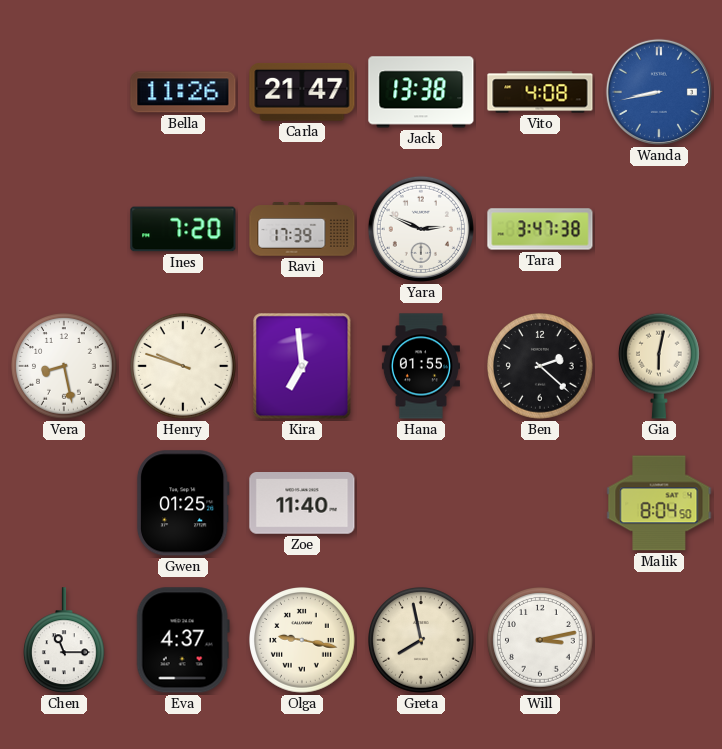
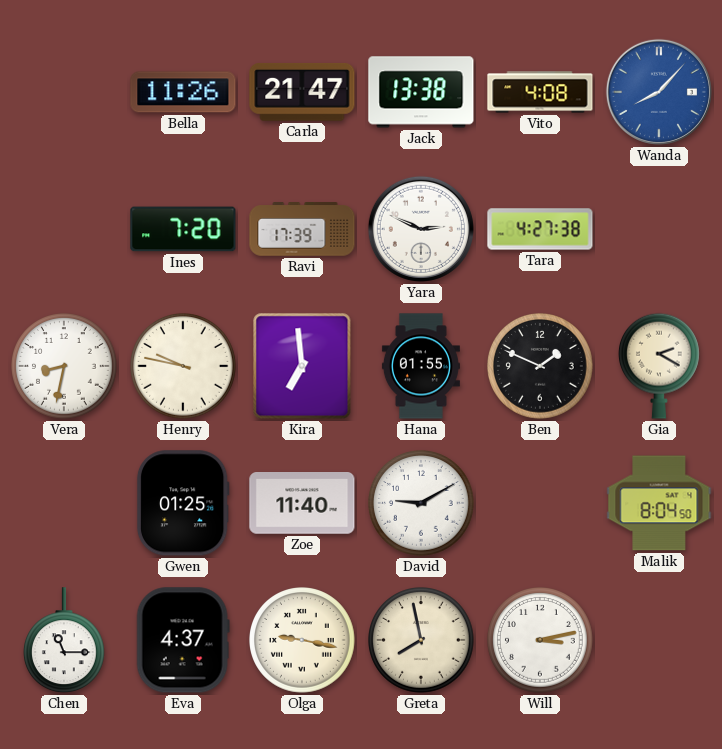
Wanda: 8:43 -> 8:07
Tara: 3:47 -> 4:27
Vera: 8:28 -> 8:32
Henry: 9:48 -> 9:47
Ben: 2:22 -> 1:49
Gia: 6:02 -> 2:20
David: none -> 9:10
